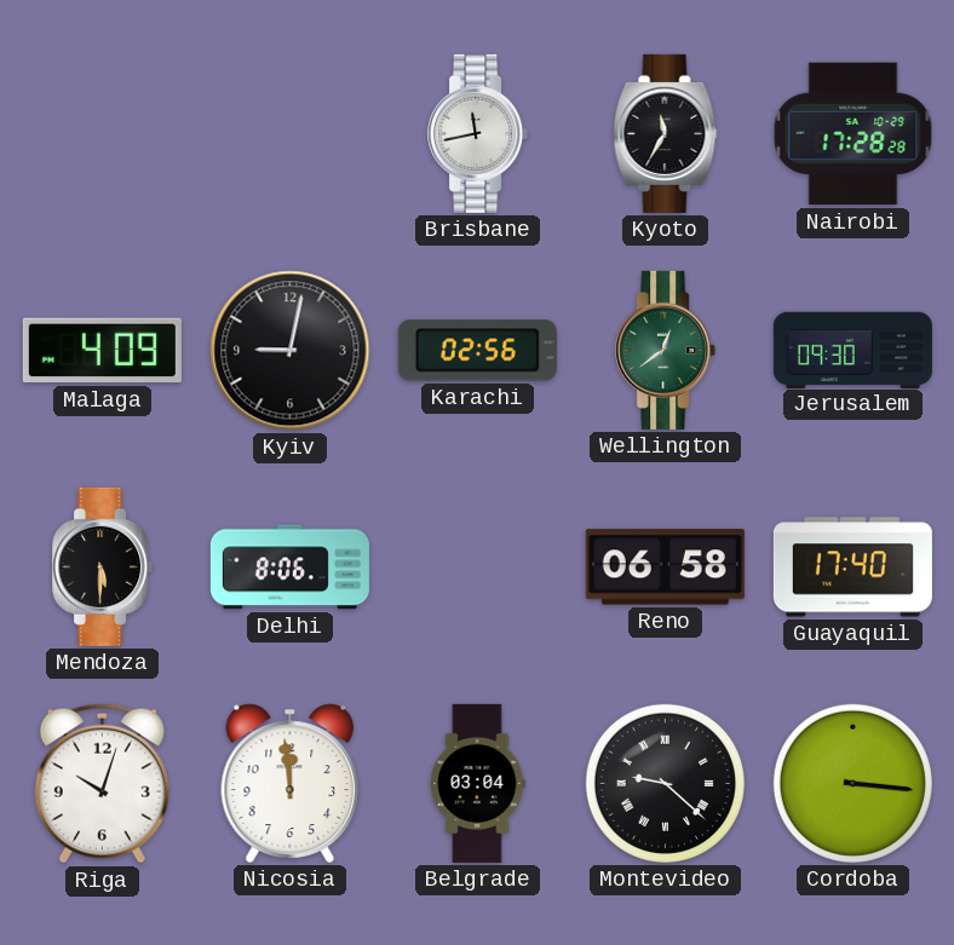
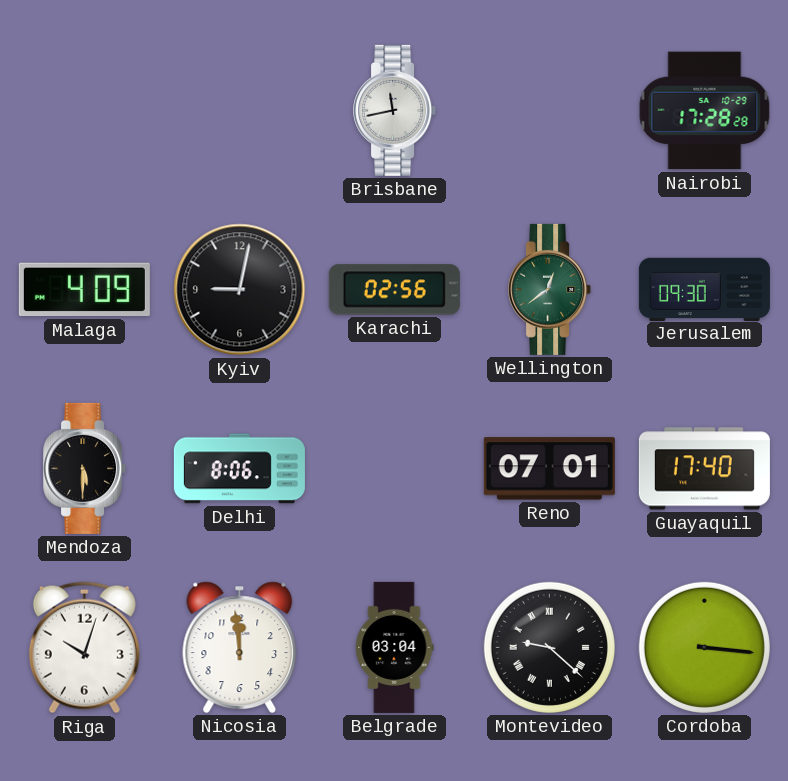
Kyoto: 11:35 -> none
Reno: 06:58 -> 07:01
